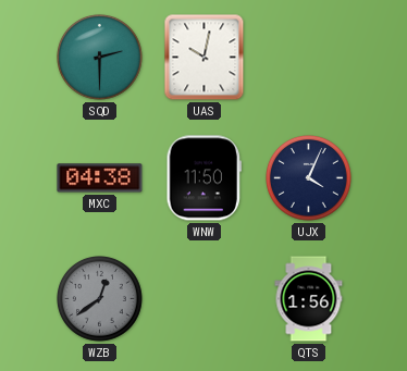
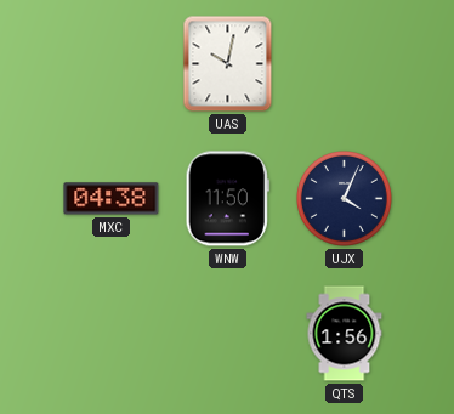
SQD: 2:30 -> none
WZB: 12:39 -> none
